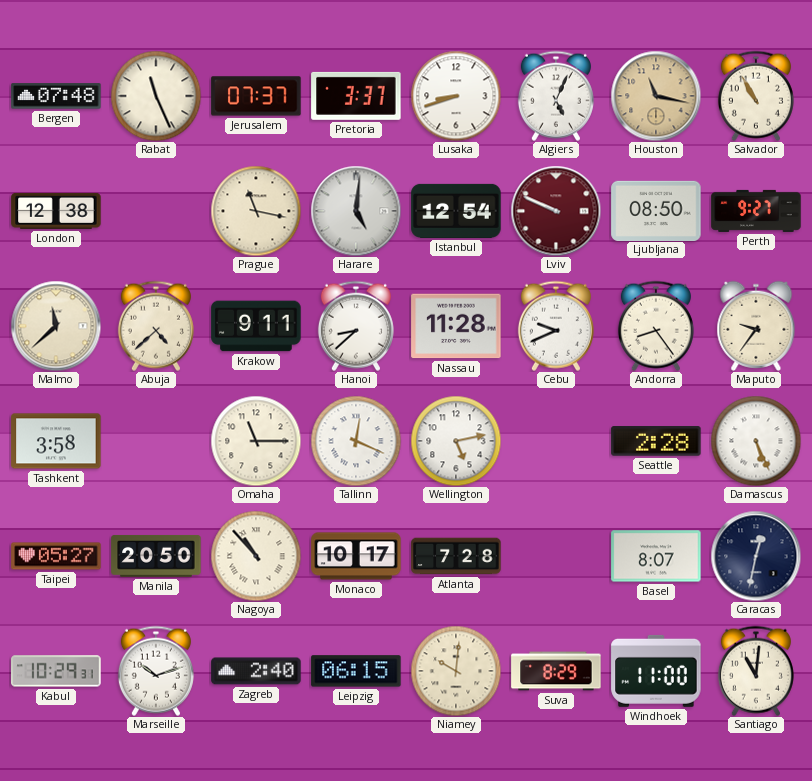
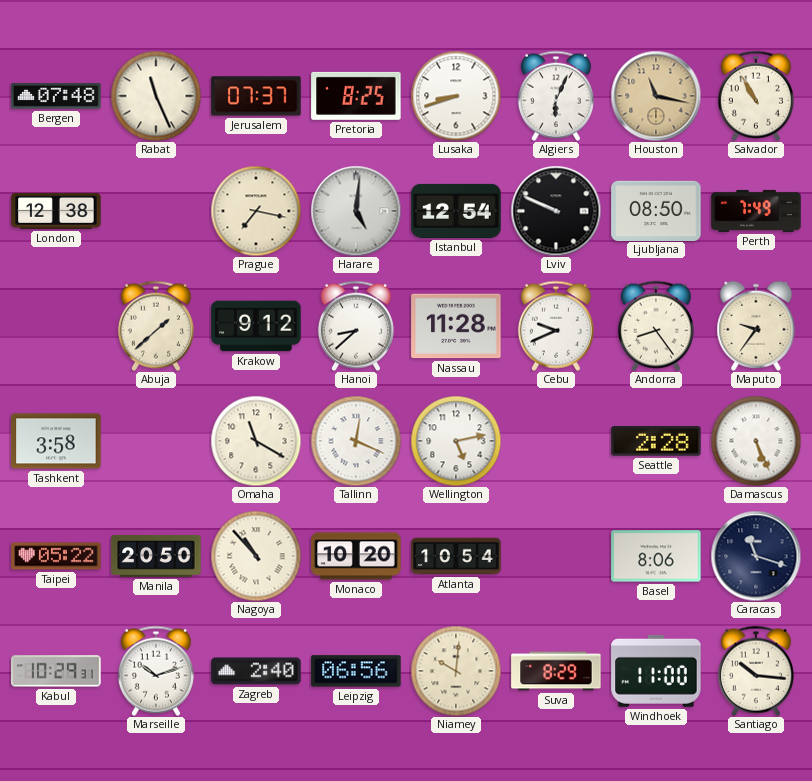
Pretoria: 3:37 -> 8:25
Algiers: 5:04 -> 6:04
Prague: 11:17 -> 7:17
Lviv dial: burgundy -> black
Perth: 9:27 -> 7:49
Malmo: 11:38 -> none
Abuja: 4:38 -> 1:38
Krakow: 9:11 -> 9:12
Omaha: 11:15 -> 11:20
Taipei: 05:27 -> 05:22
Monaco: 10:17 -> 10:20
Atlanta: 7:28 -> 10:54
Basel: 8:07 -> 8:06
Caracas: 12:32 -> 11:18
Leipzig: 06:15 -> 06:56
Santiago: 11:01 -> 10:16
